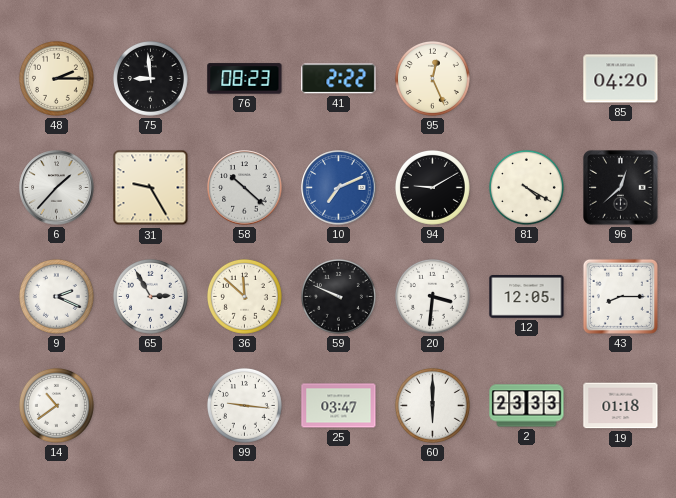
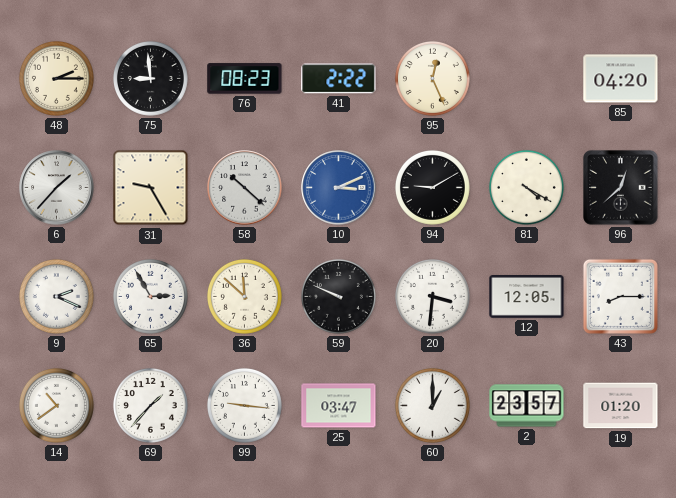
10: 7:11 -> 3:11
69: none -> 1:37
60: 6:00 -> 1:00
2: 23:33 -> 23:57
19: 01:18 -> 01:20
